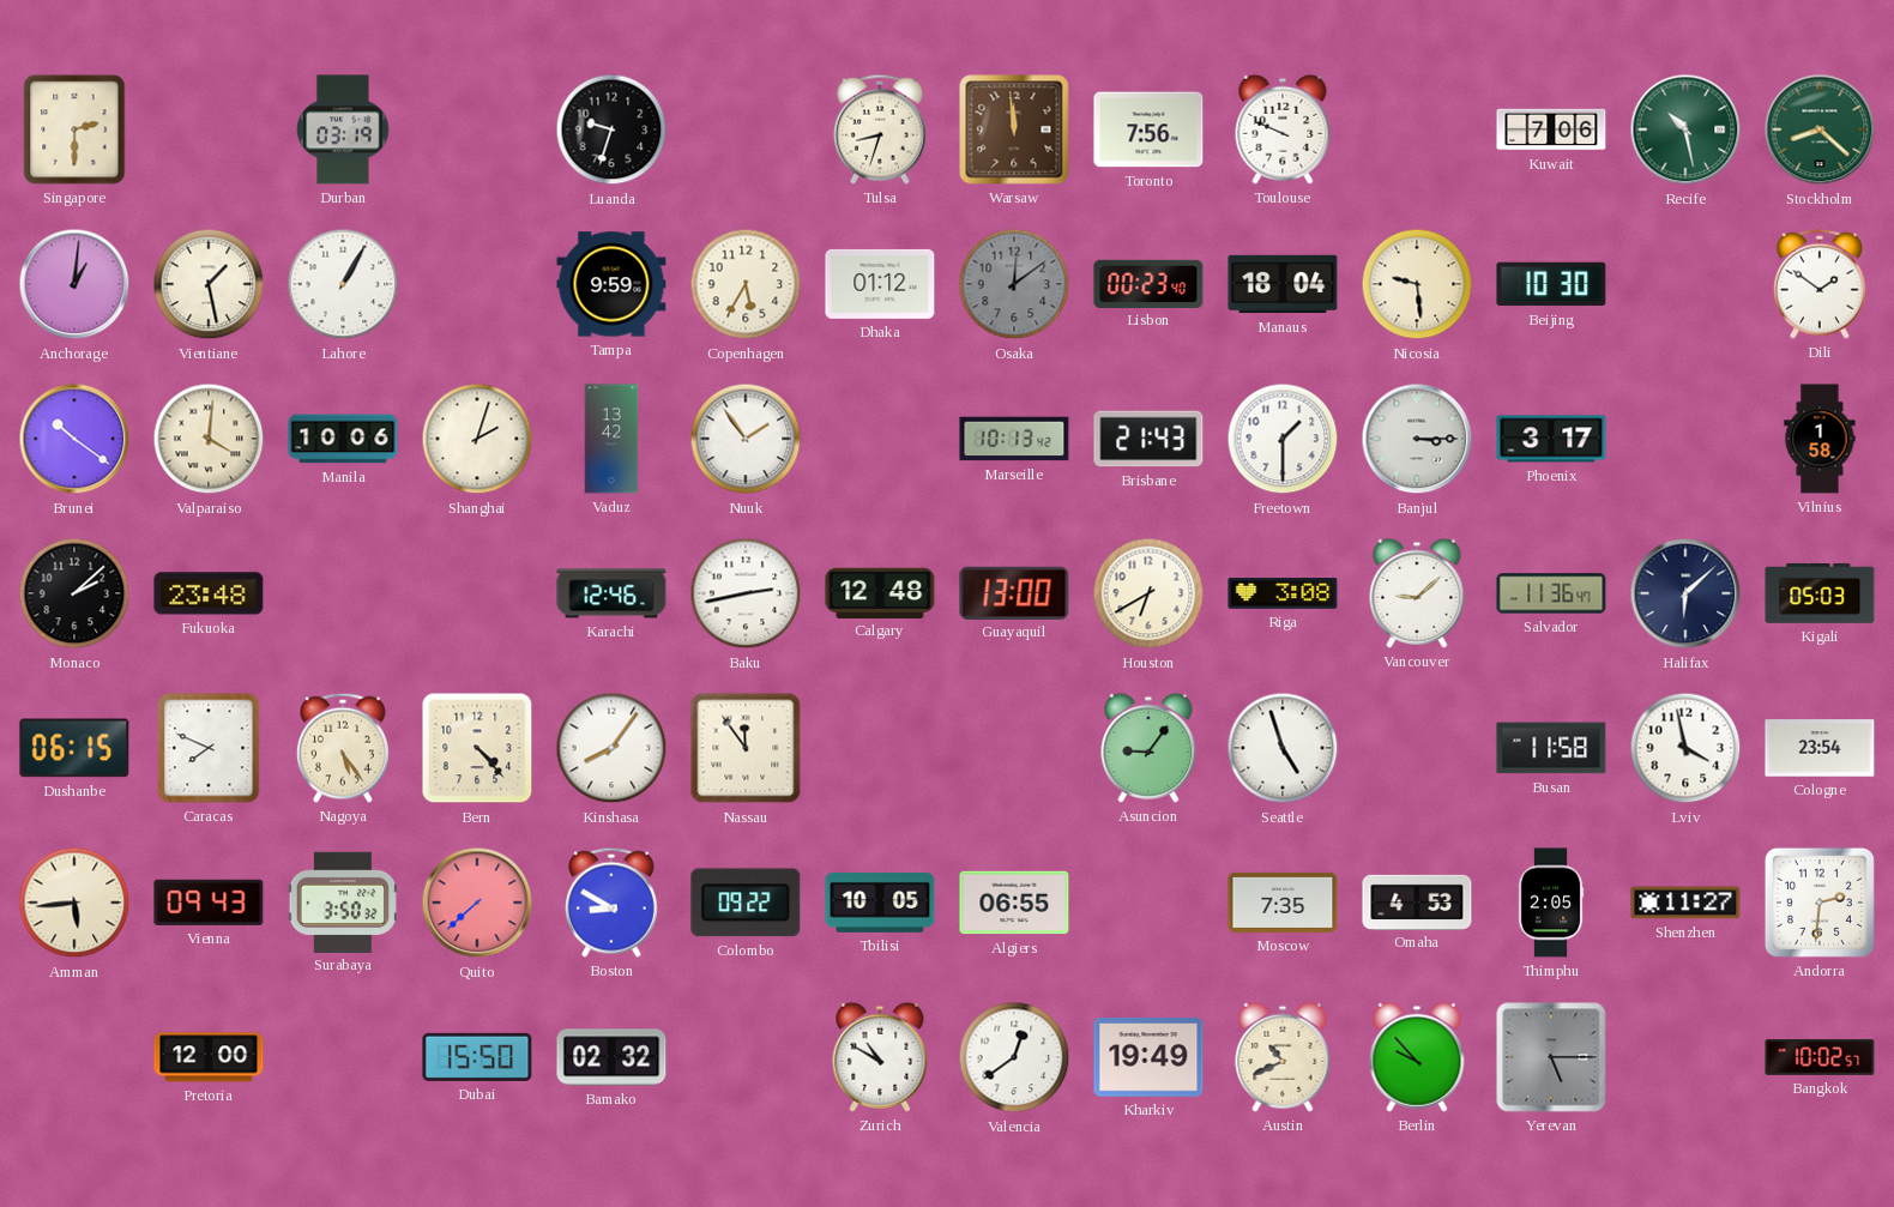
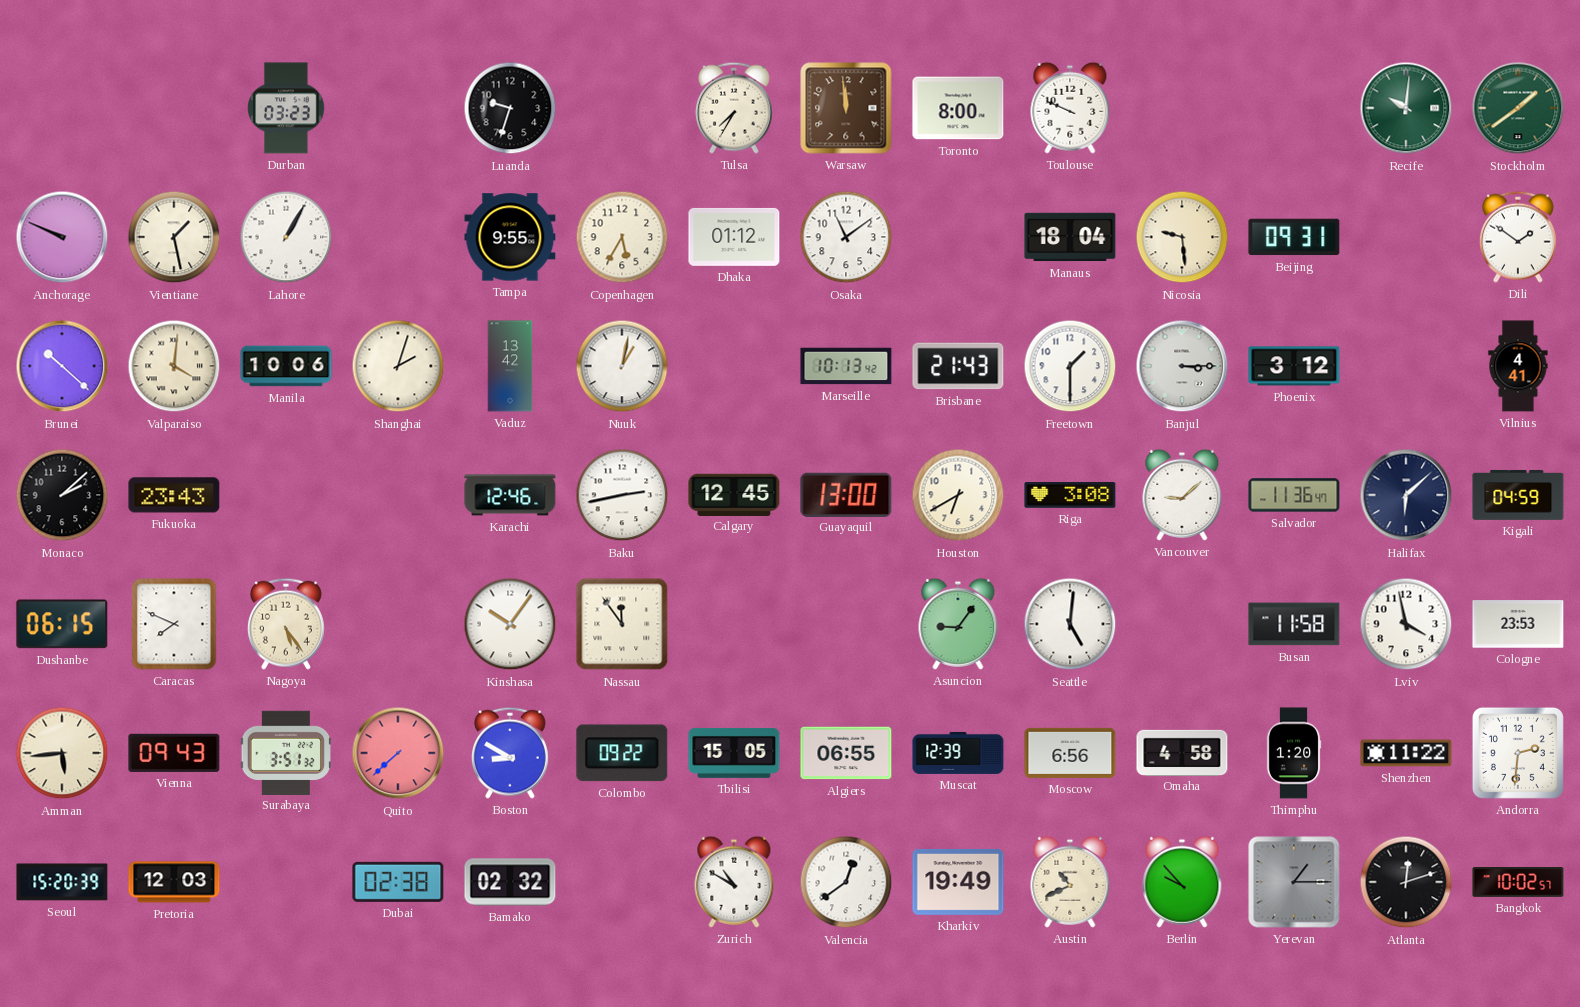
Singapore: 2:30 -> none
Durban: 03:19 -> 03:23
Tulsa: 8:33 -> 7:35
Toronto: 7:56 -> 8:00
Kuwait: 7:06 -> none
Recife: 10:28 -> 10:01
Stockholm: 8:22 -> 1:39
Anchorage: 1:01 -> 9:49
Tampa: 9:59 -> 9:55
Osaka: 12:09 -> 11:09
Osaka dial: grey -> white
Lisbon: 00:23 -> none
Beijing: 10:30 -> 09:31
Brunei: 10:21 -> 10:22
Nuuk: 1:54 -> 1:02
Phoenix: 3:17 -> 3:12
Vilnius: 1:58 -> 4:41
Fukuoka: 23:48 -> 23:43
Calgary: 12:48 -> 12:45
Kigali: 05:03 -> 04:59
Bern: 4:23 -> none
Kinshasa: 8:06 -> 10:06
Seattle: 4:57 -> 5:01
Cologne: 23:54 -> 23:53
Surabaya: 3:50 -> 3:51
Tbilisi: 10:05 -> 15:05
Muscat: none -> 12:39
Moscow: 7:35 -> 6:56
Omaha: 4:53 -> 4:58
Thimphu: 2:05 -> 1:20
Shenzhen: 11:27 -> 11:22
Seoul: none -> 15:20
Pretoria: 12:00 -> 12:03
Dubai: 15:50 -> 02:38
Yerevan: 5:15 -> 1:15
Atlanta: none -> 12:12
